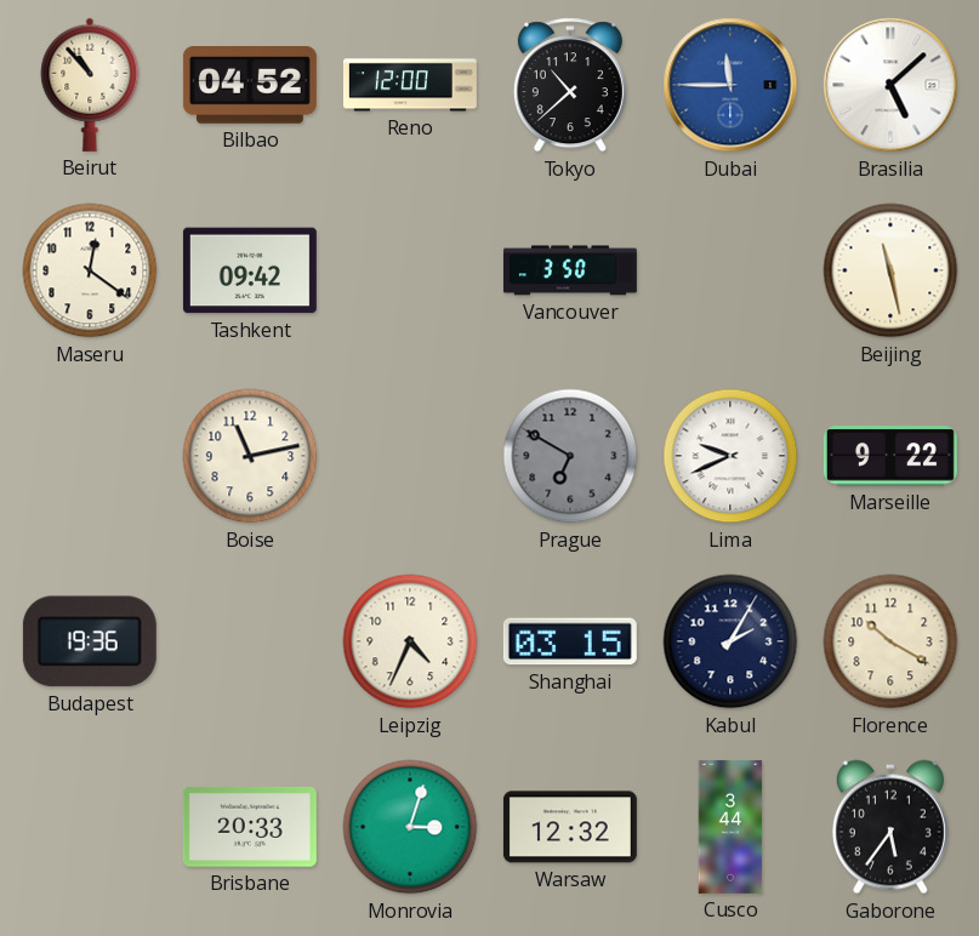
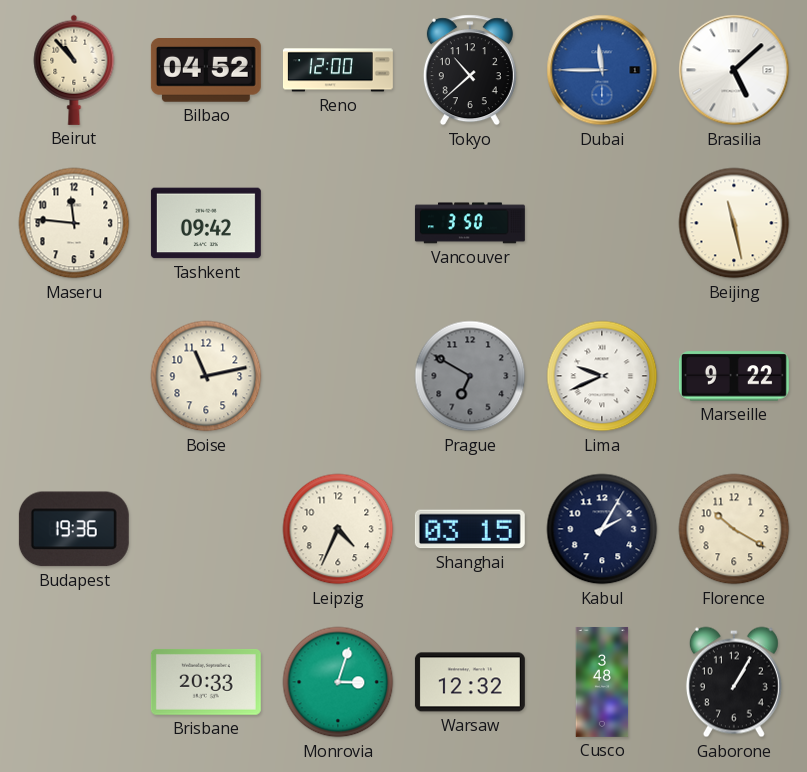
Maseru: 12:21 -> 11:46
Cusco: 3:44 -> 3:48
Gaborone: 5:36 -> 1:05
